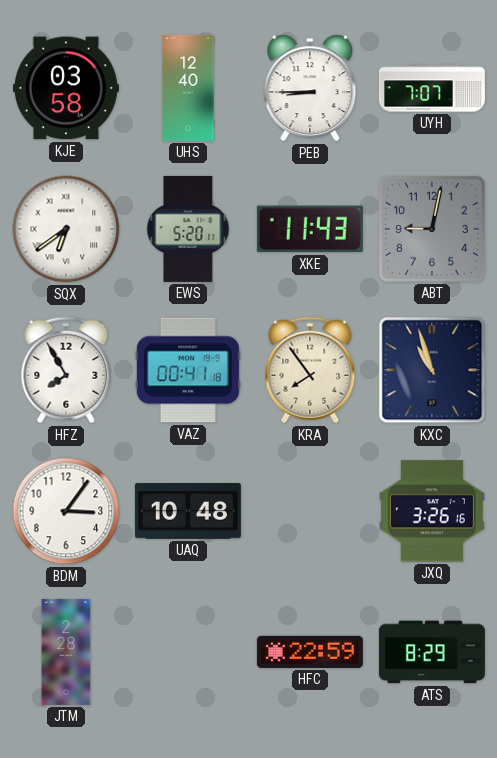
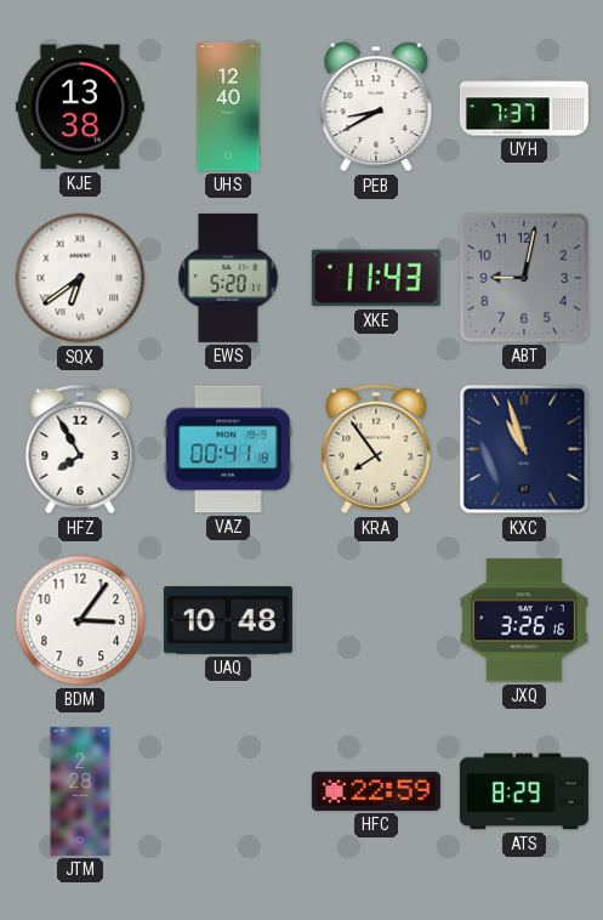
KJE: 03:58 -> 13:38
PEB: 8:45 -> 8:40
UYH: 7:07 -> 7:37
